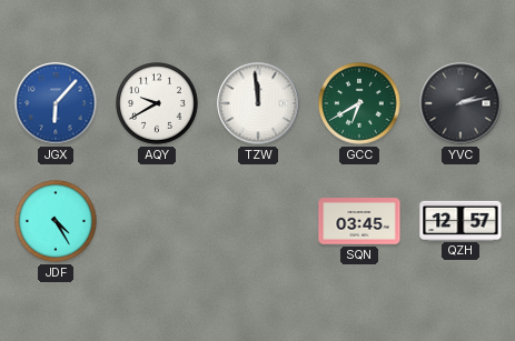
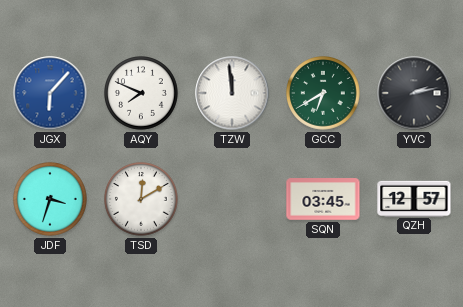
AQY: 9:40 -> 7:49
JDF: 4:25 -> 3:33
TSD: none -> 12:10
